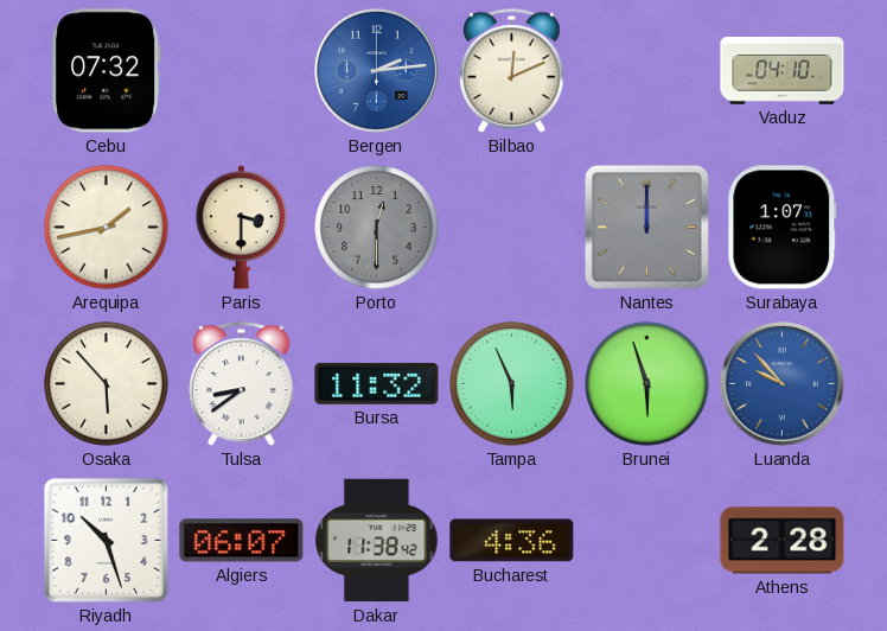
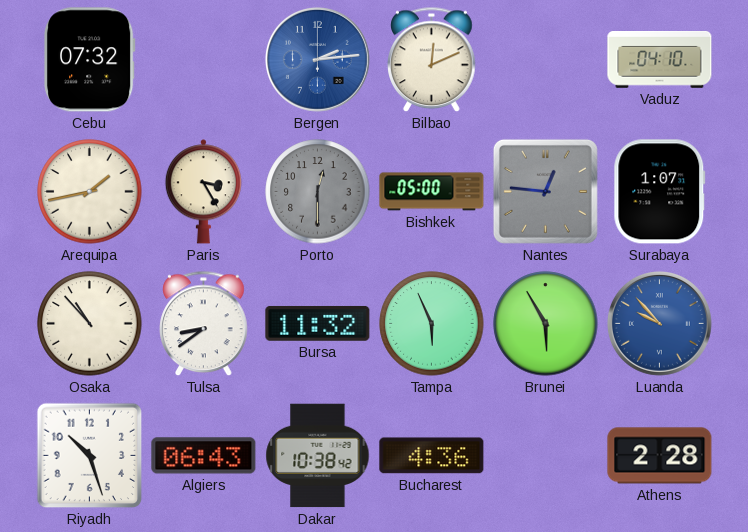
Paris: 3:30 -> 3:25
Bishkek: none -> 05:00
Nantes: 12:00 -> 12:46
Osaka: 5:53 -> 10:53
Brunei: 5:57 -> 5:55
Algiers: 06:07 -> 06:43
Dakar: 11:38 -> 10:38
